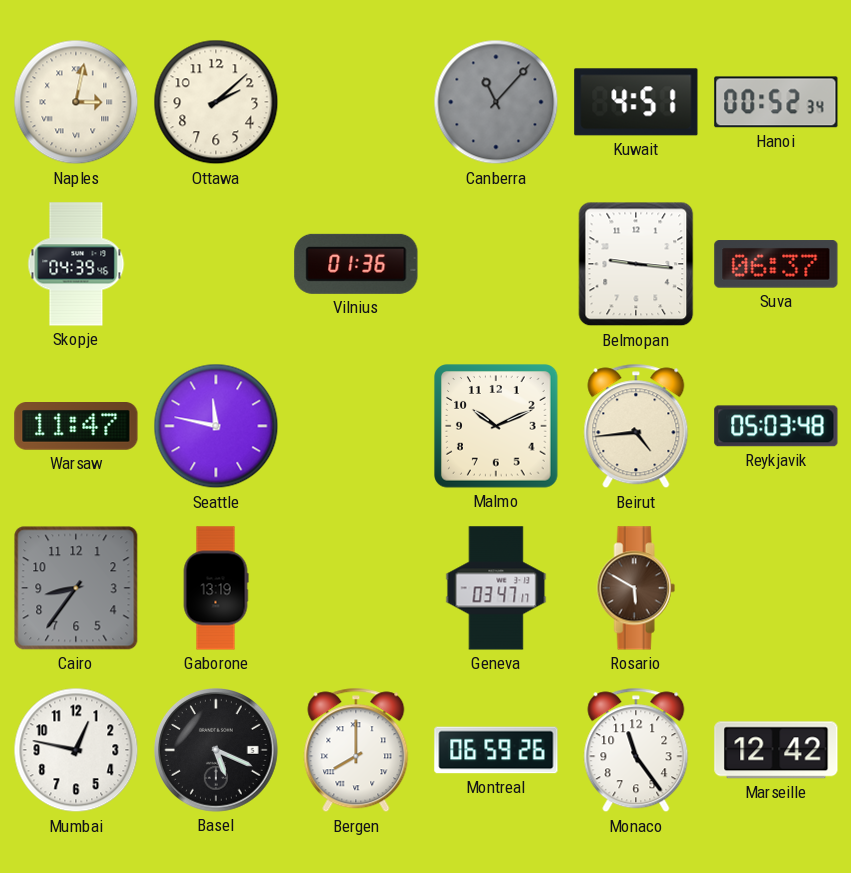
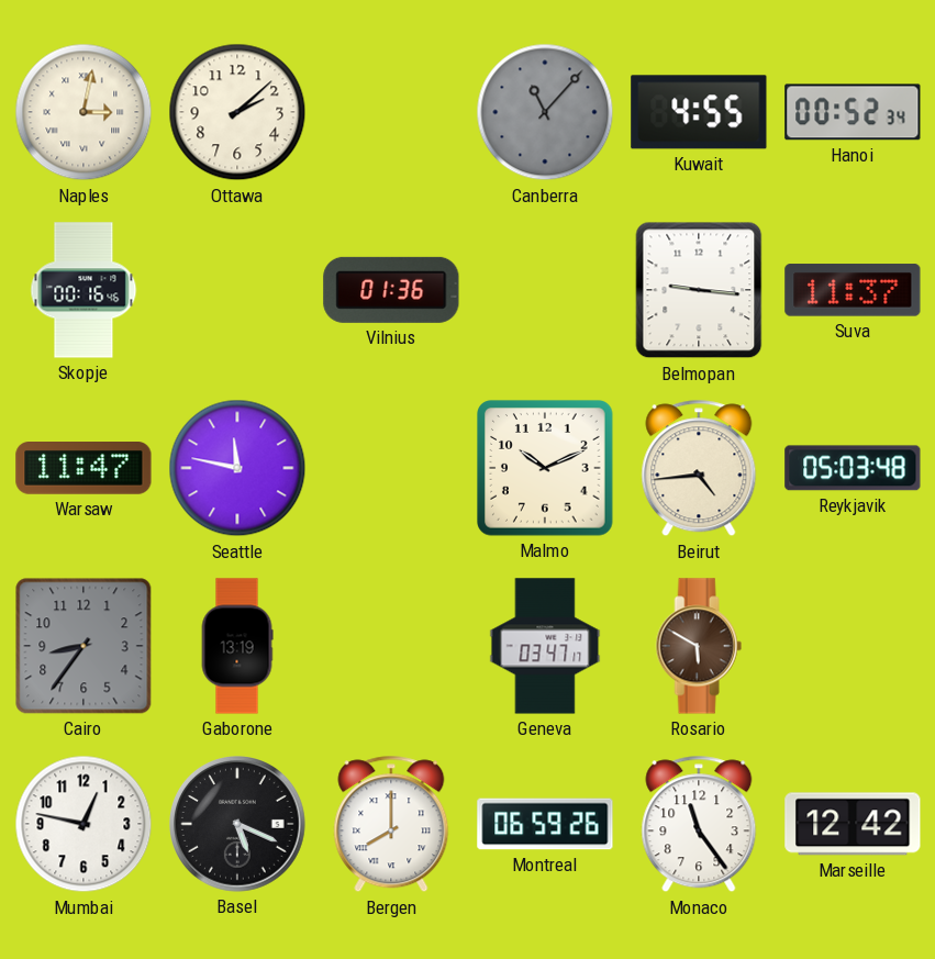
Kuwait: 4:51 -> 4:55
Skopje: 04:39 -> 00:16
Suva: 06:37 -> 11:37
